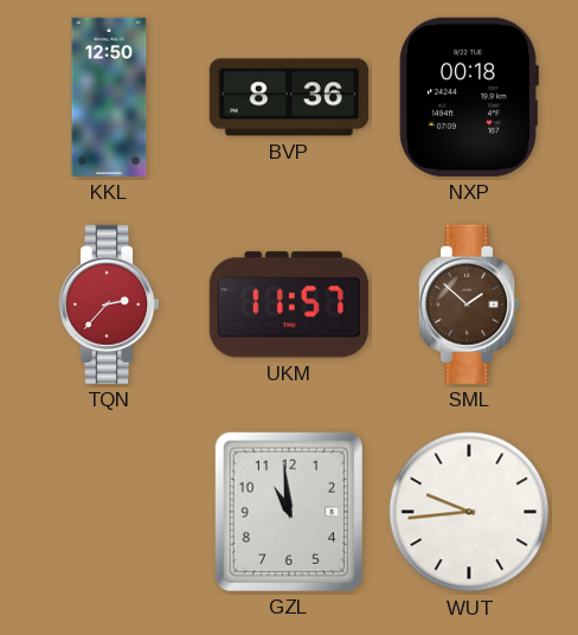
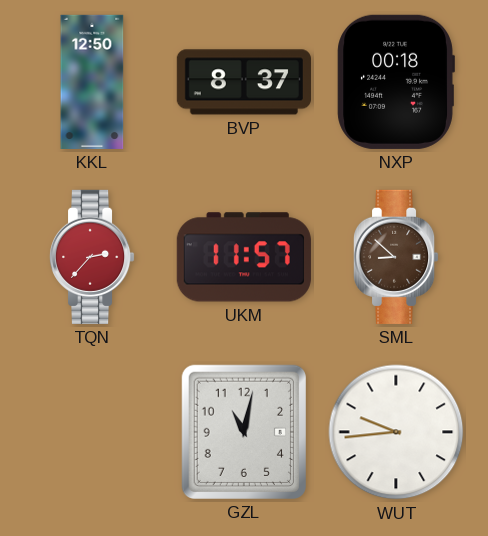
BVP: 8:36 -> 8:37
SML: 1:52 -> 8:52
GZL: 10:59 -> 11:02
